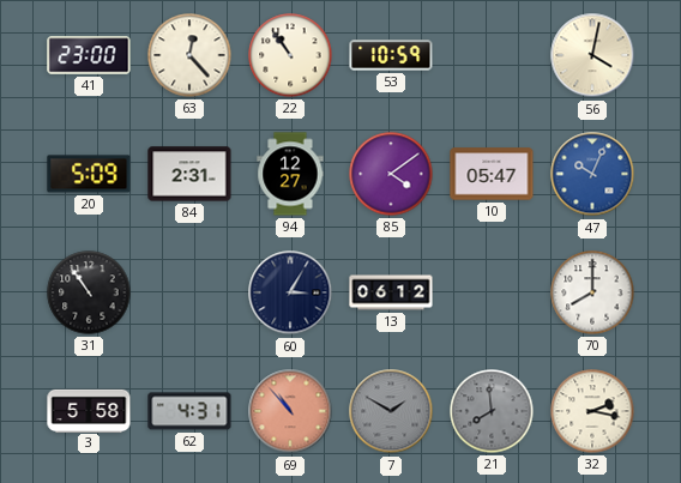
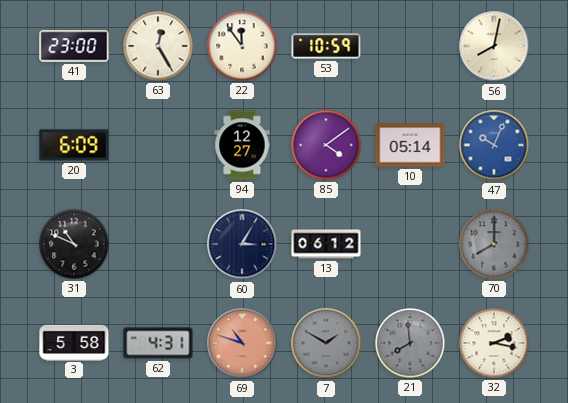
63: 12:23 -> 12:25
22: 10:54 -> 11:54
56: 4:02 -> 8:02
20: 5:09 -> 6:09
84: 2:31 -> none
10: 05:47 -> 05:14
31: 10:54 -> 10:49
70 dial: white -> grey
69: 10:53 -> 10:48
